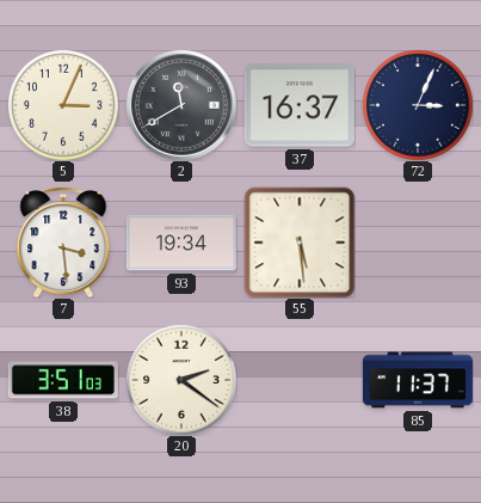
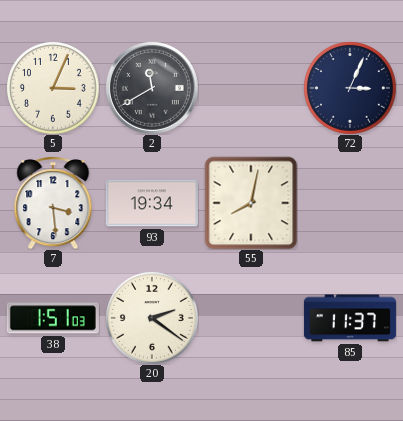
37: 16:37 -> none
55: 5:29 -> 8:02
38: 3:51 -> 1:51
